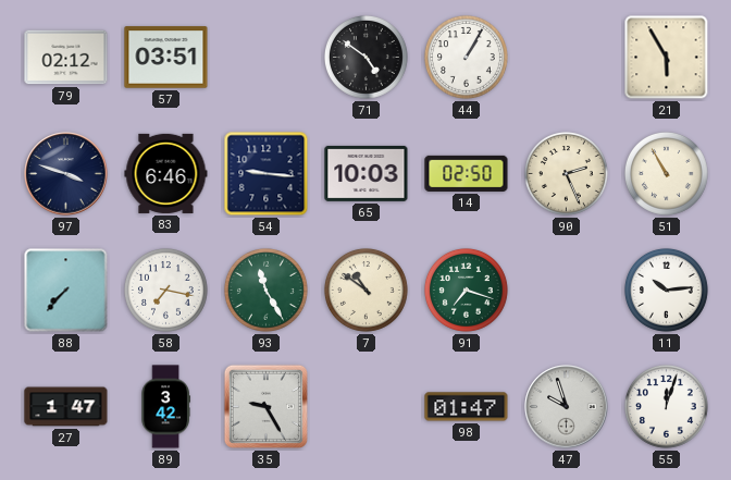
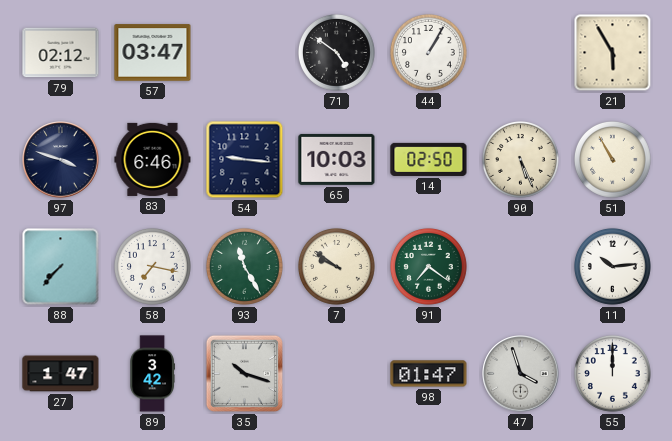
57: 03:51 -> 03:47
90: 2:26 -> 5:26
7: 10:51 -> 9:51
91: 7:18 -> 7:21
35: 9:25 -> 10:18
47: 9:57 -> 3:57
55: 12:03 -> 12:00
